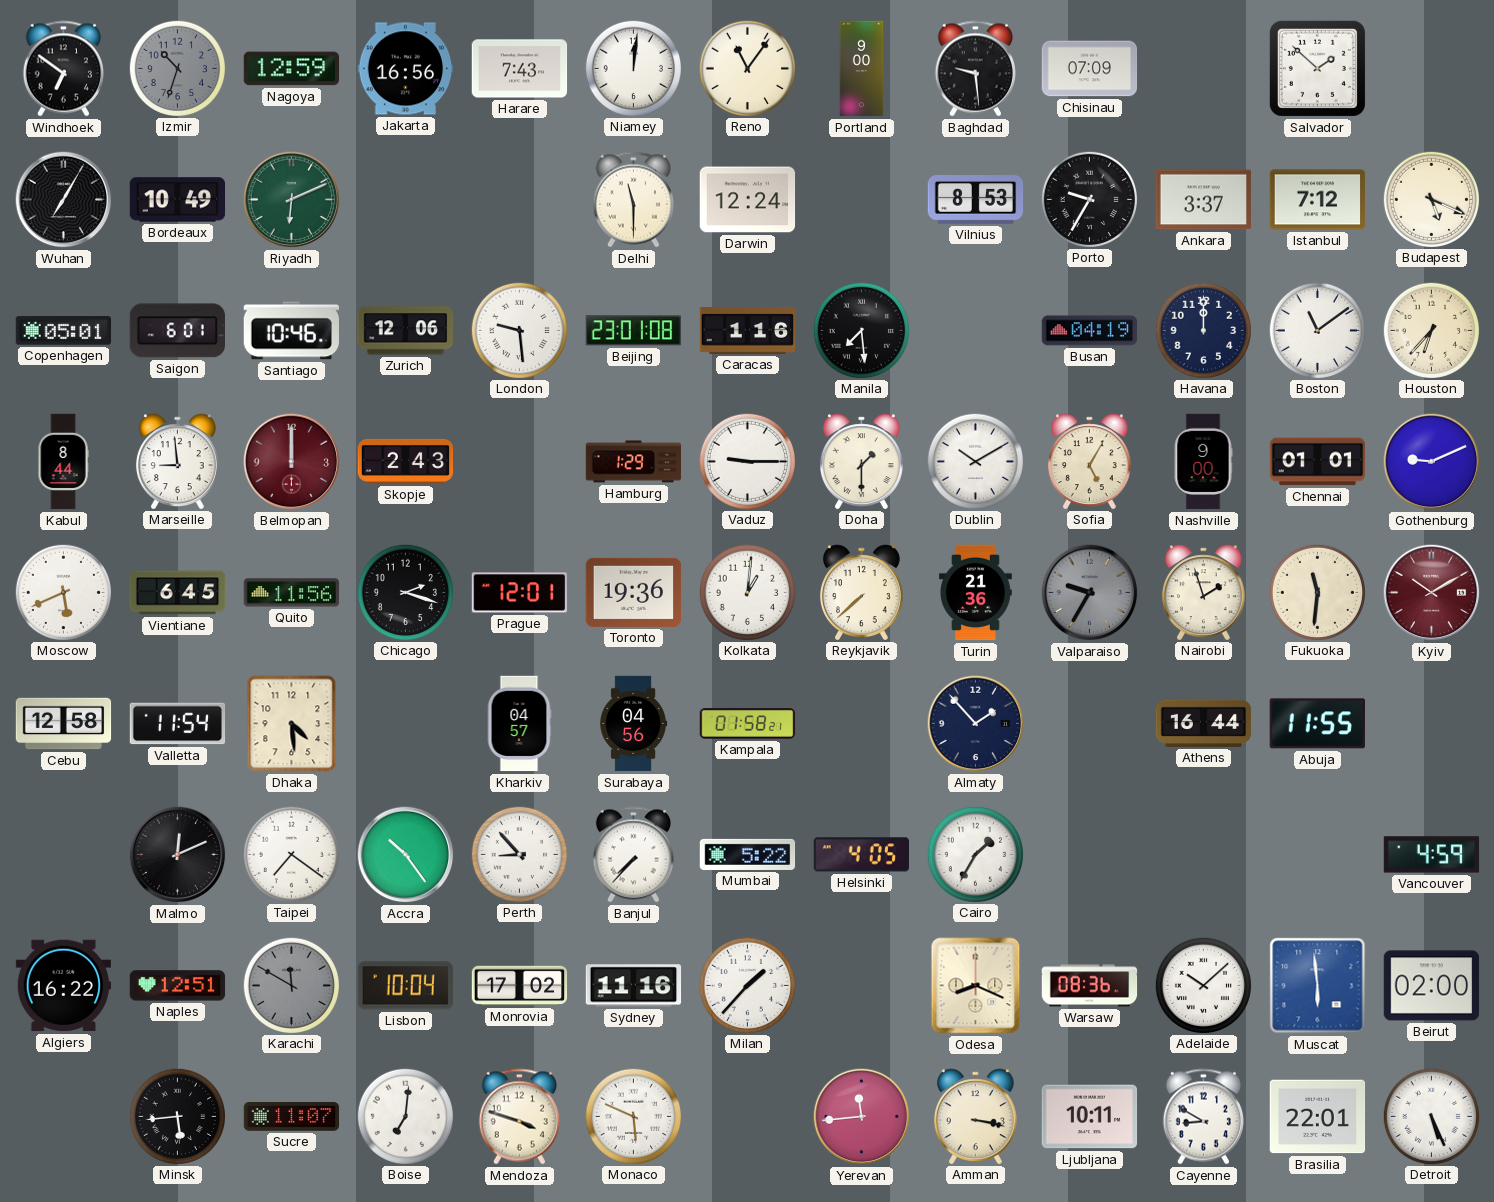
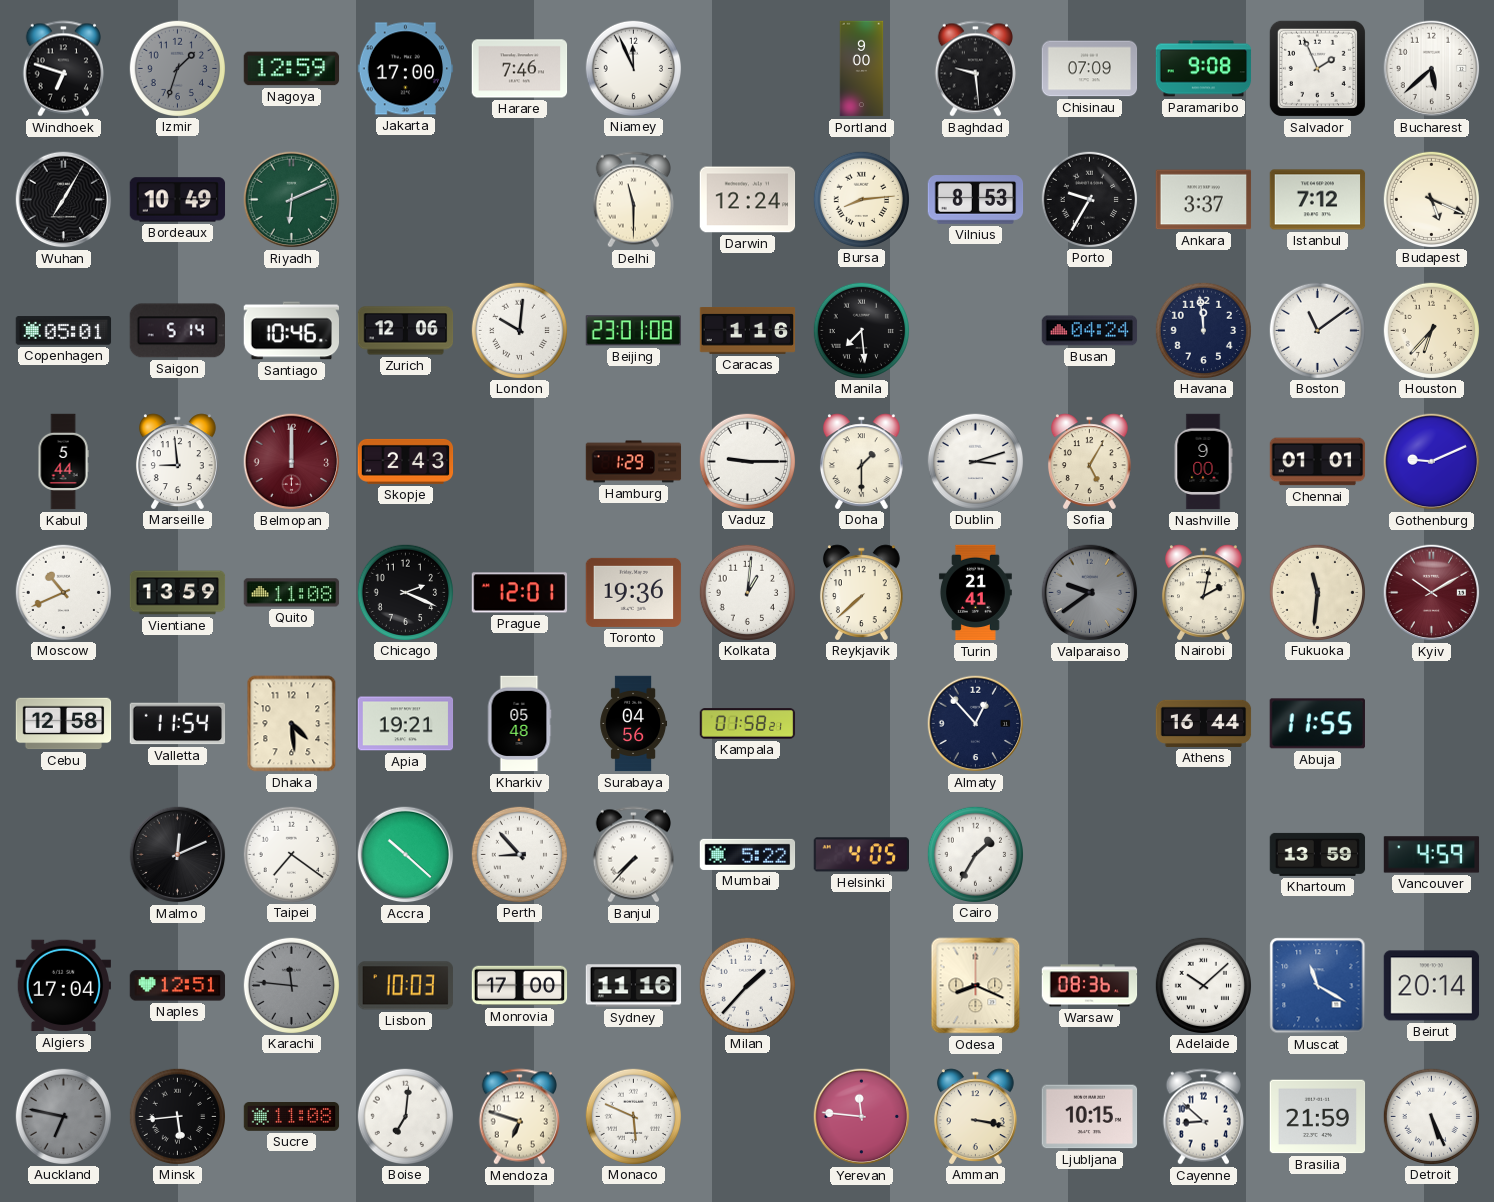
Windhoek: 6:51 -> 6:48
Izmir: 10:33 -> 1:33
Jakarta: 16:56 -> 17:00
Harare: 7:43 -> 7:46
Niamey: 12:01 -> 11:56
Reno: 11:06 -> none
Paramaribo: none -> 9:08
Salvador: 1:52 -> 1:56
Bucharest: none -> 5:38
Bursa: none -> 8:14
Saigon: 6:01 -> 5:14
London: 9:29 -> 10:01
Busan: 04:19 -> 04:24
Havana: 12:00 -> 11:59
Kabul: 8:44 -> 5:44
Dublin: 10:10 -> 3:12
Moscow: 5:41 -> 10:41
Vientiane: 6:45 -> 13:59
Quito: 11:56 -> 11:08
Chicago: 2:18 -> 2:19
Turin: 21:36 -> 21:41
Valparaiso: 9:35 -> 9:39
Nairobi: 1:57 -> 2:02
Apia: none -> 19:21
Kharkiv: 04:57 -> 05:48
Almaty: 1:53 -> 12:53
Accra: 10:24 -> 10:22
Khartoum: none -> 13:59
Algiers: 16:22 -> 17:04
Karachi: 11:50 -> 11:46
Lisbon: 10:04 -> 10:03
Monrovia: 17:02 -> 17:00
Muscat: 5:59 -> 11:20
Beirut: 02:00 -> 20:14
Auckland: none -> 6:47
Sucre: 11:07 -> 11:08
Mendoza: 3:48 -> 6:48
Yerevan: 11:44 -> 11:46
Ljubljana: 10:11 -> 10:15
Cayenne: 8:50 -> 8:52
Brasilia: 22:01 -> 21:59
